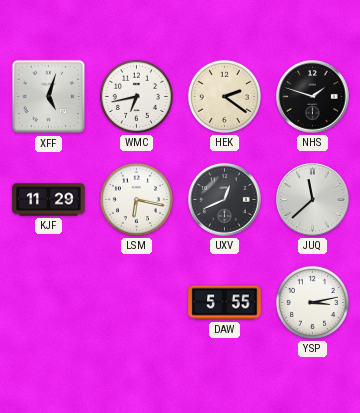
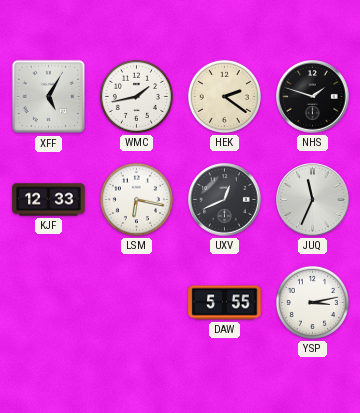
XFF: 5:03 -> 5:05
WMC: 6:43 -> 1:43
KJF: 11:29 -> 12:33
JUQ: 11:38 -> 11:34
